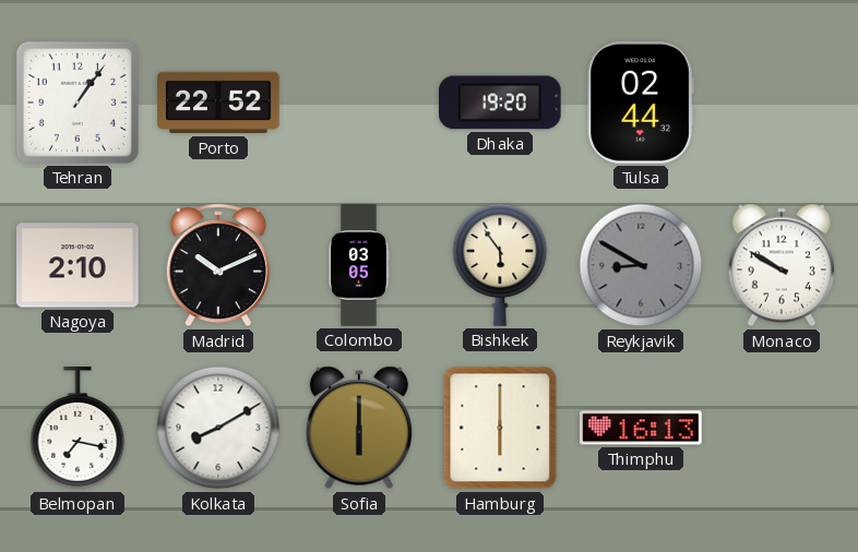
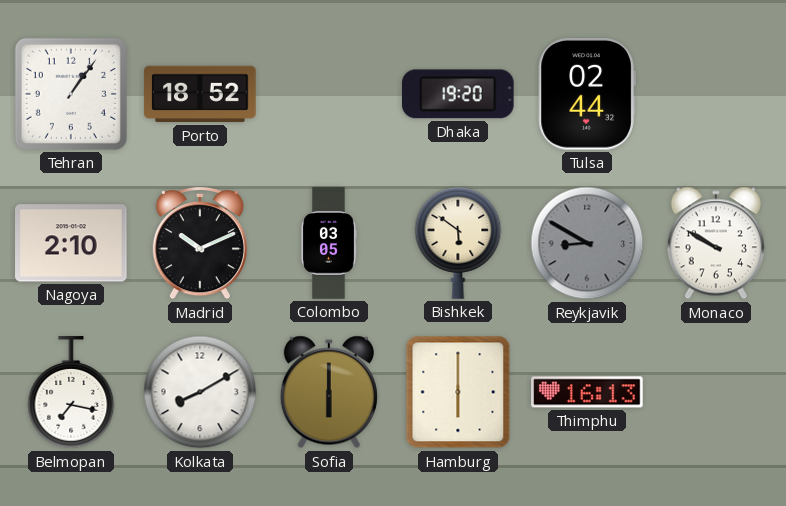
Porto: 22:52 -> 18:52
Bishkek: 5:54 -> 5:51
